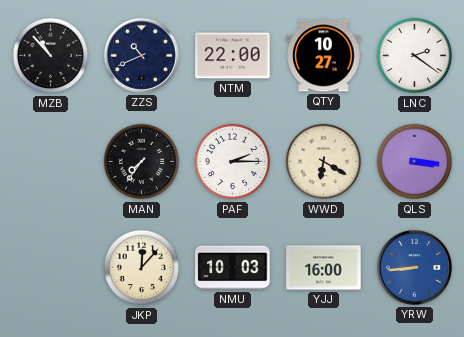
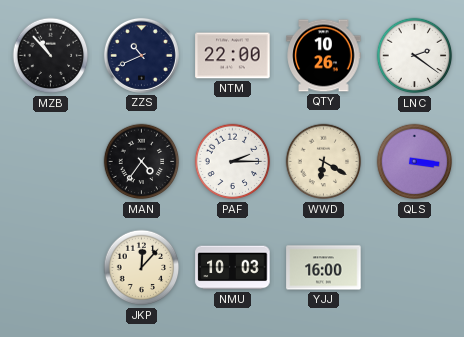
QTY: 10:27 -> 10:26
MAN: 7:36 -> 4:36
YRW: 8:44 -> none
